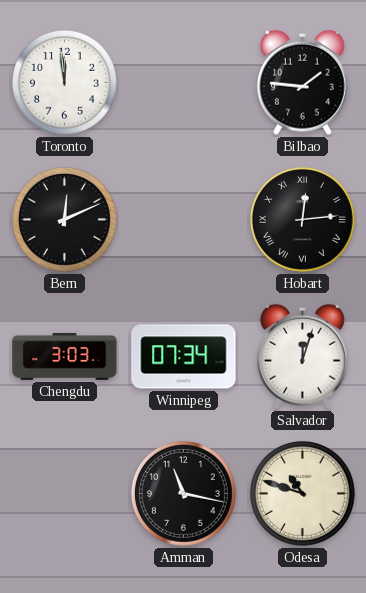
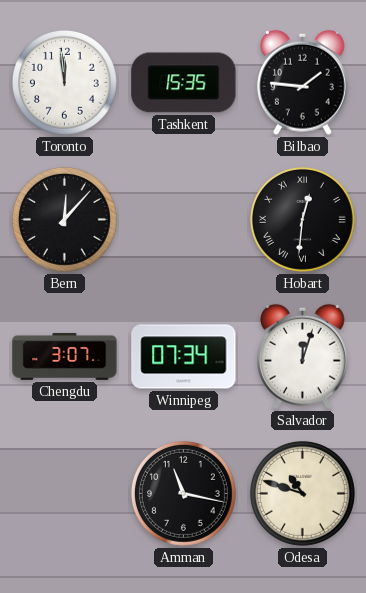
Tashkent: none -> 15:35
Bern: 12:11 -> 12:07
Hobart: 12:14 -> 12:31
Chengdu: 3:03 -> 3:07
